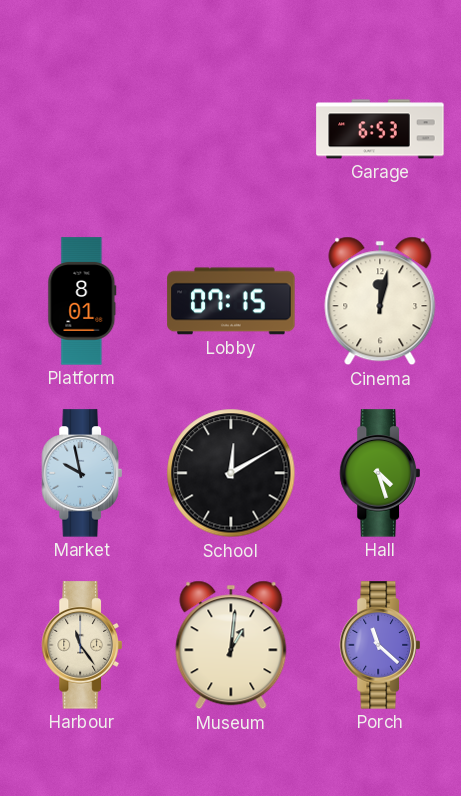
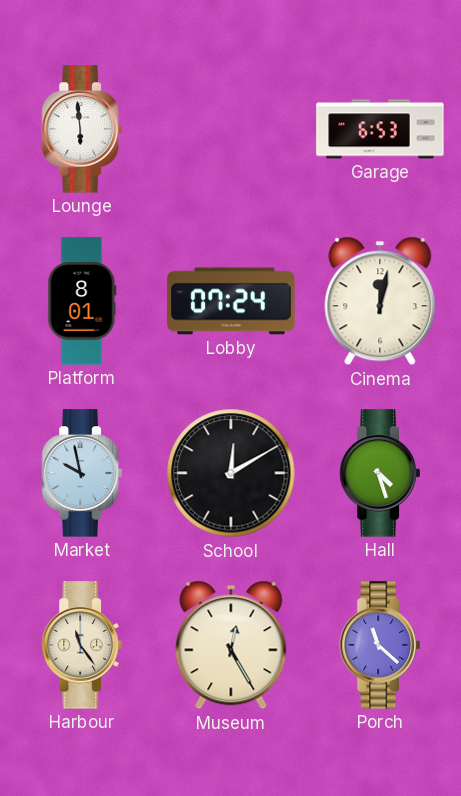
Lounge: none -> 5:59
Lobby: 07:15 -> 07:24
Museum: 1:01 -> 12:25
